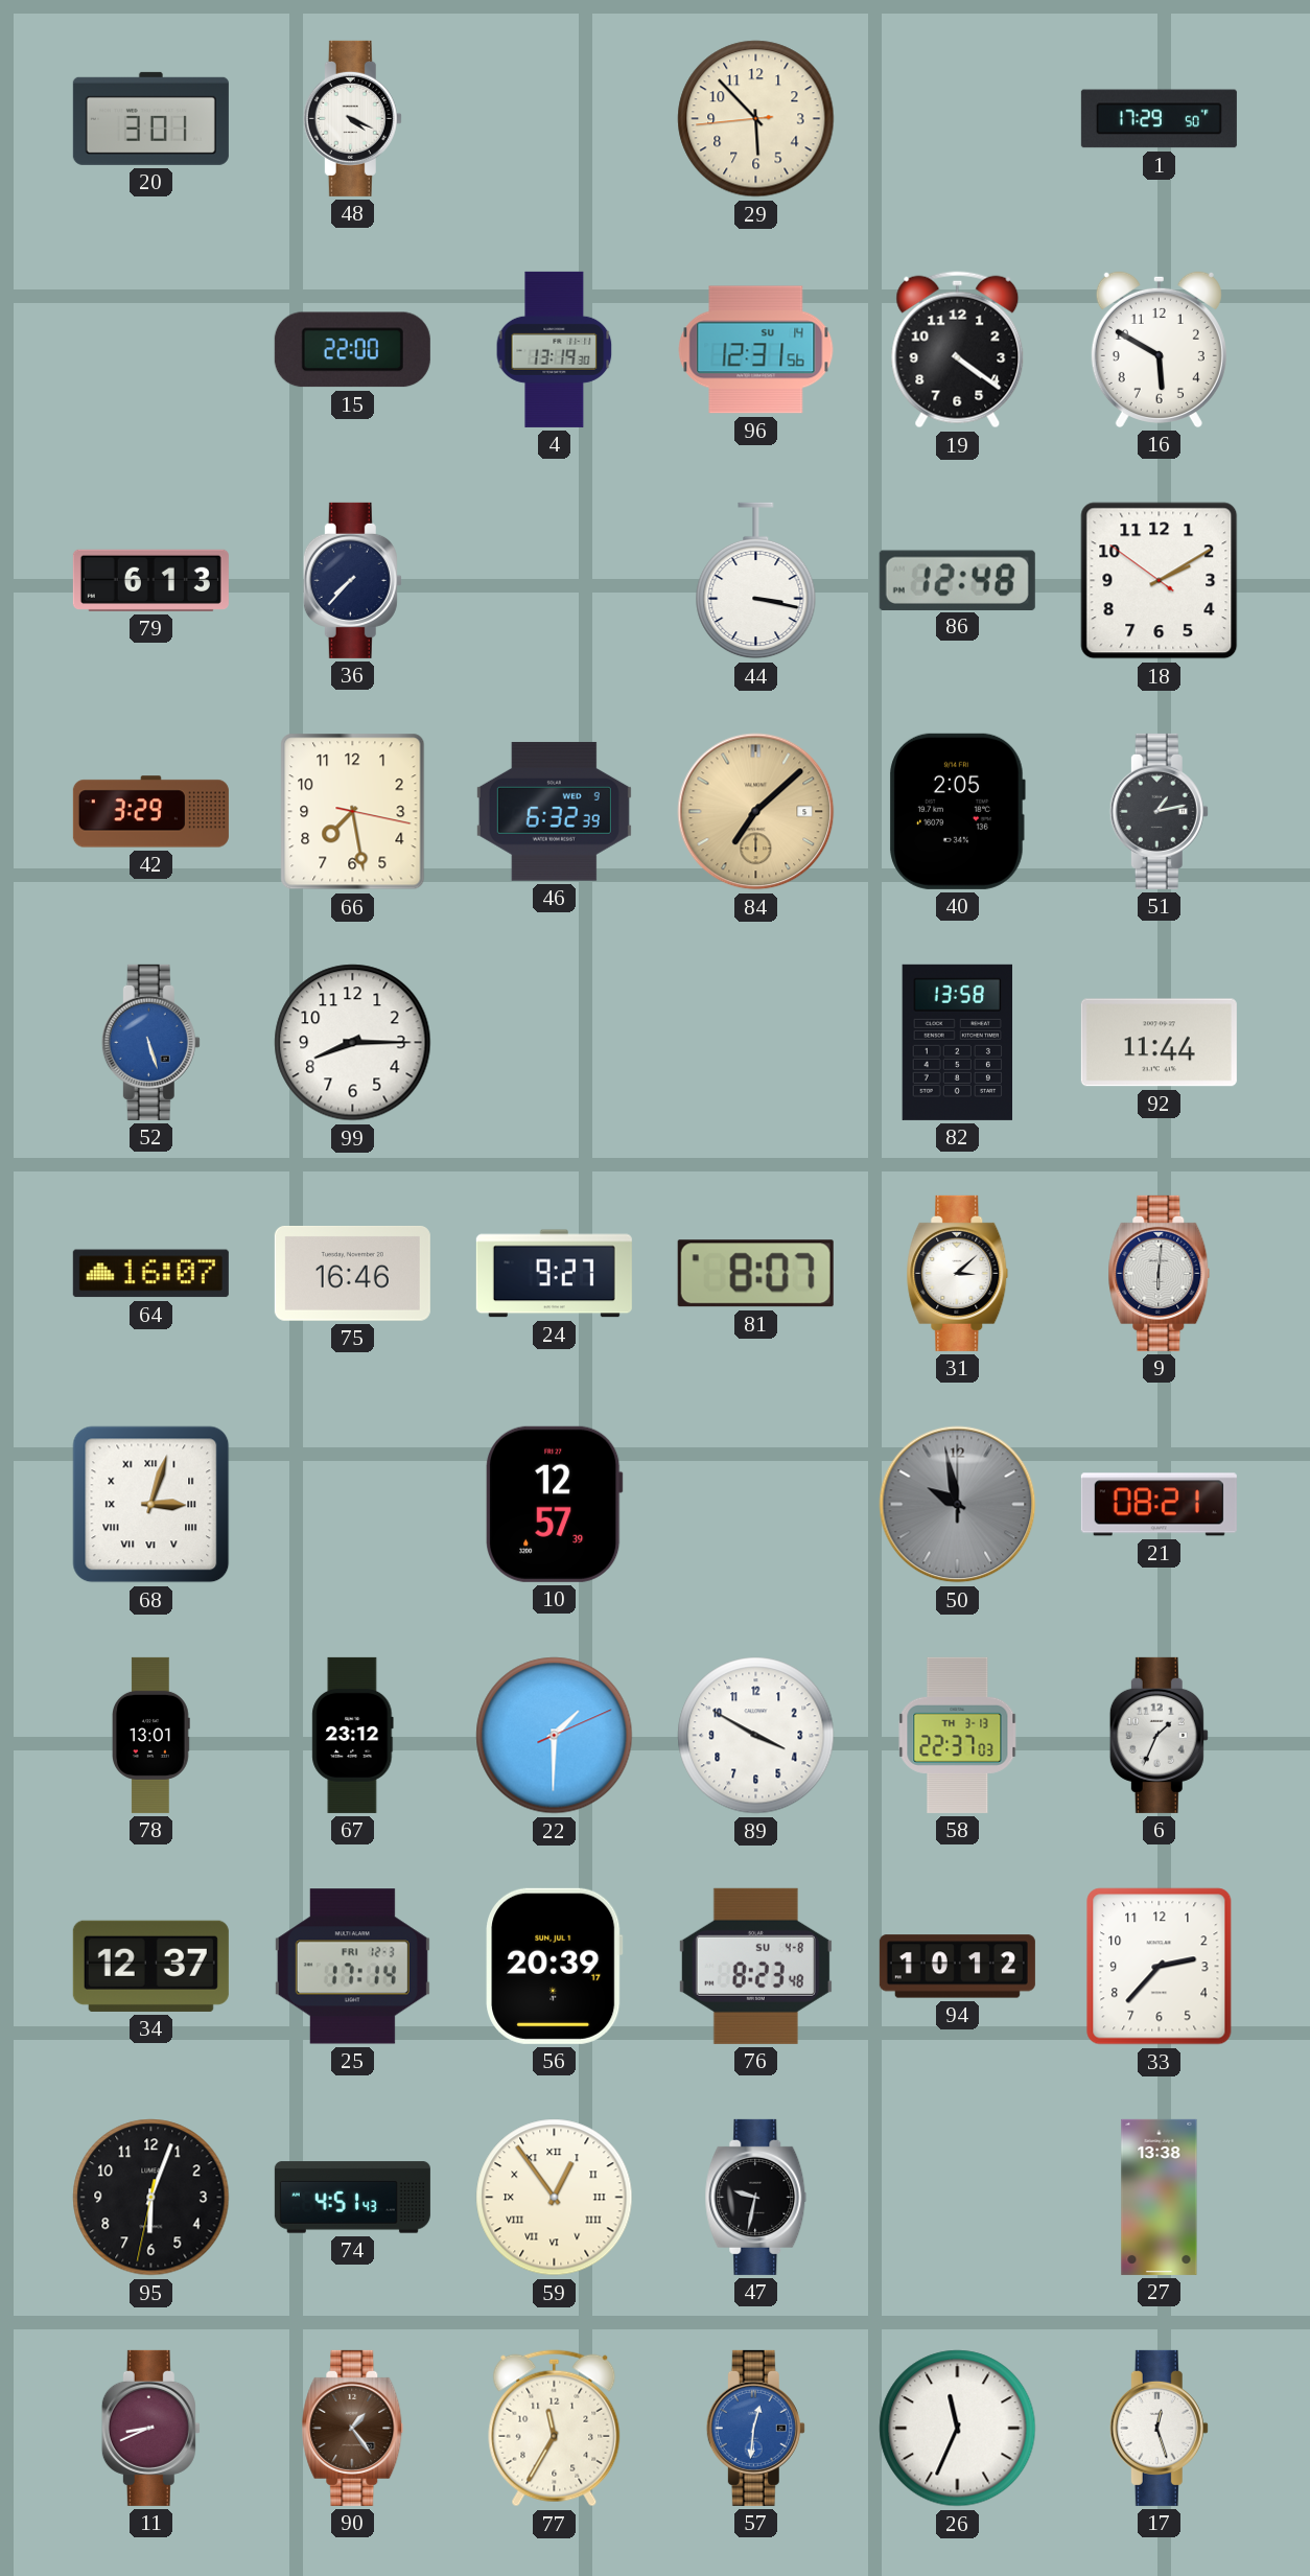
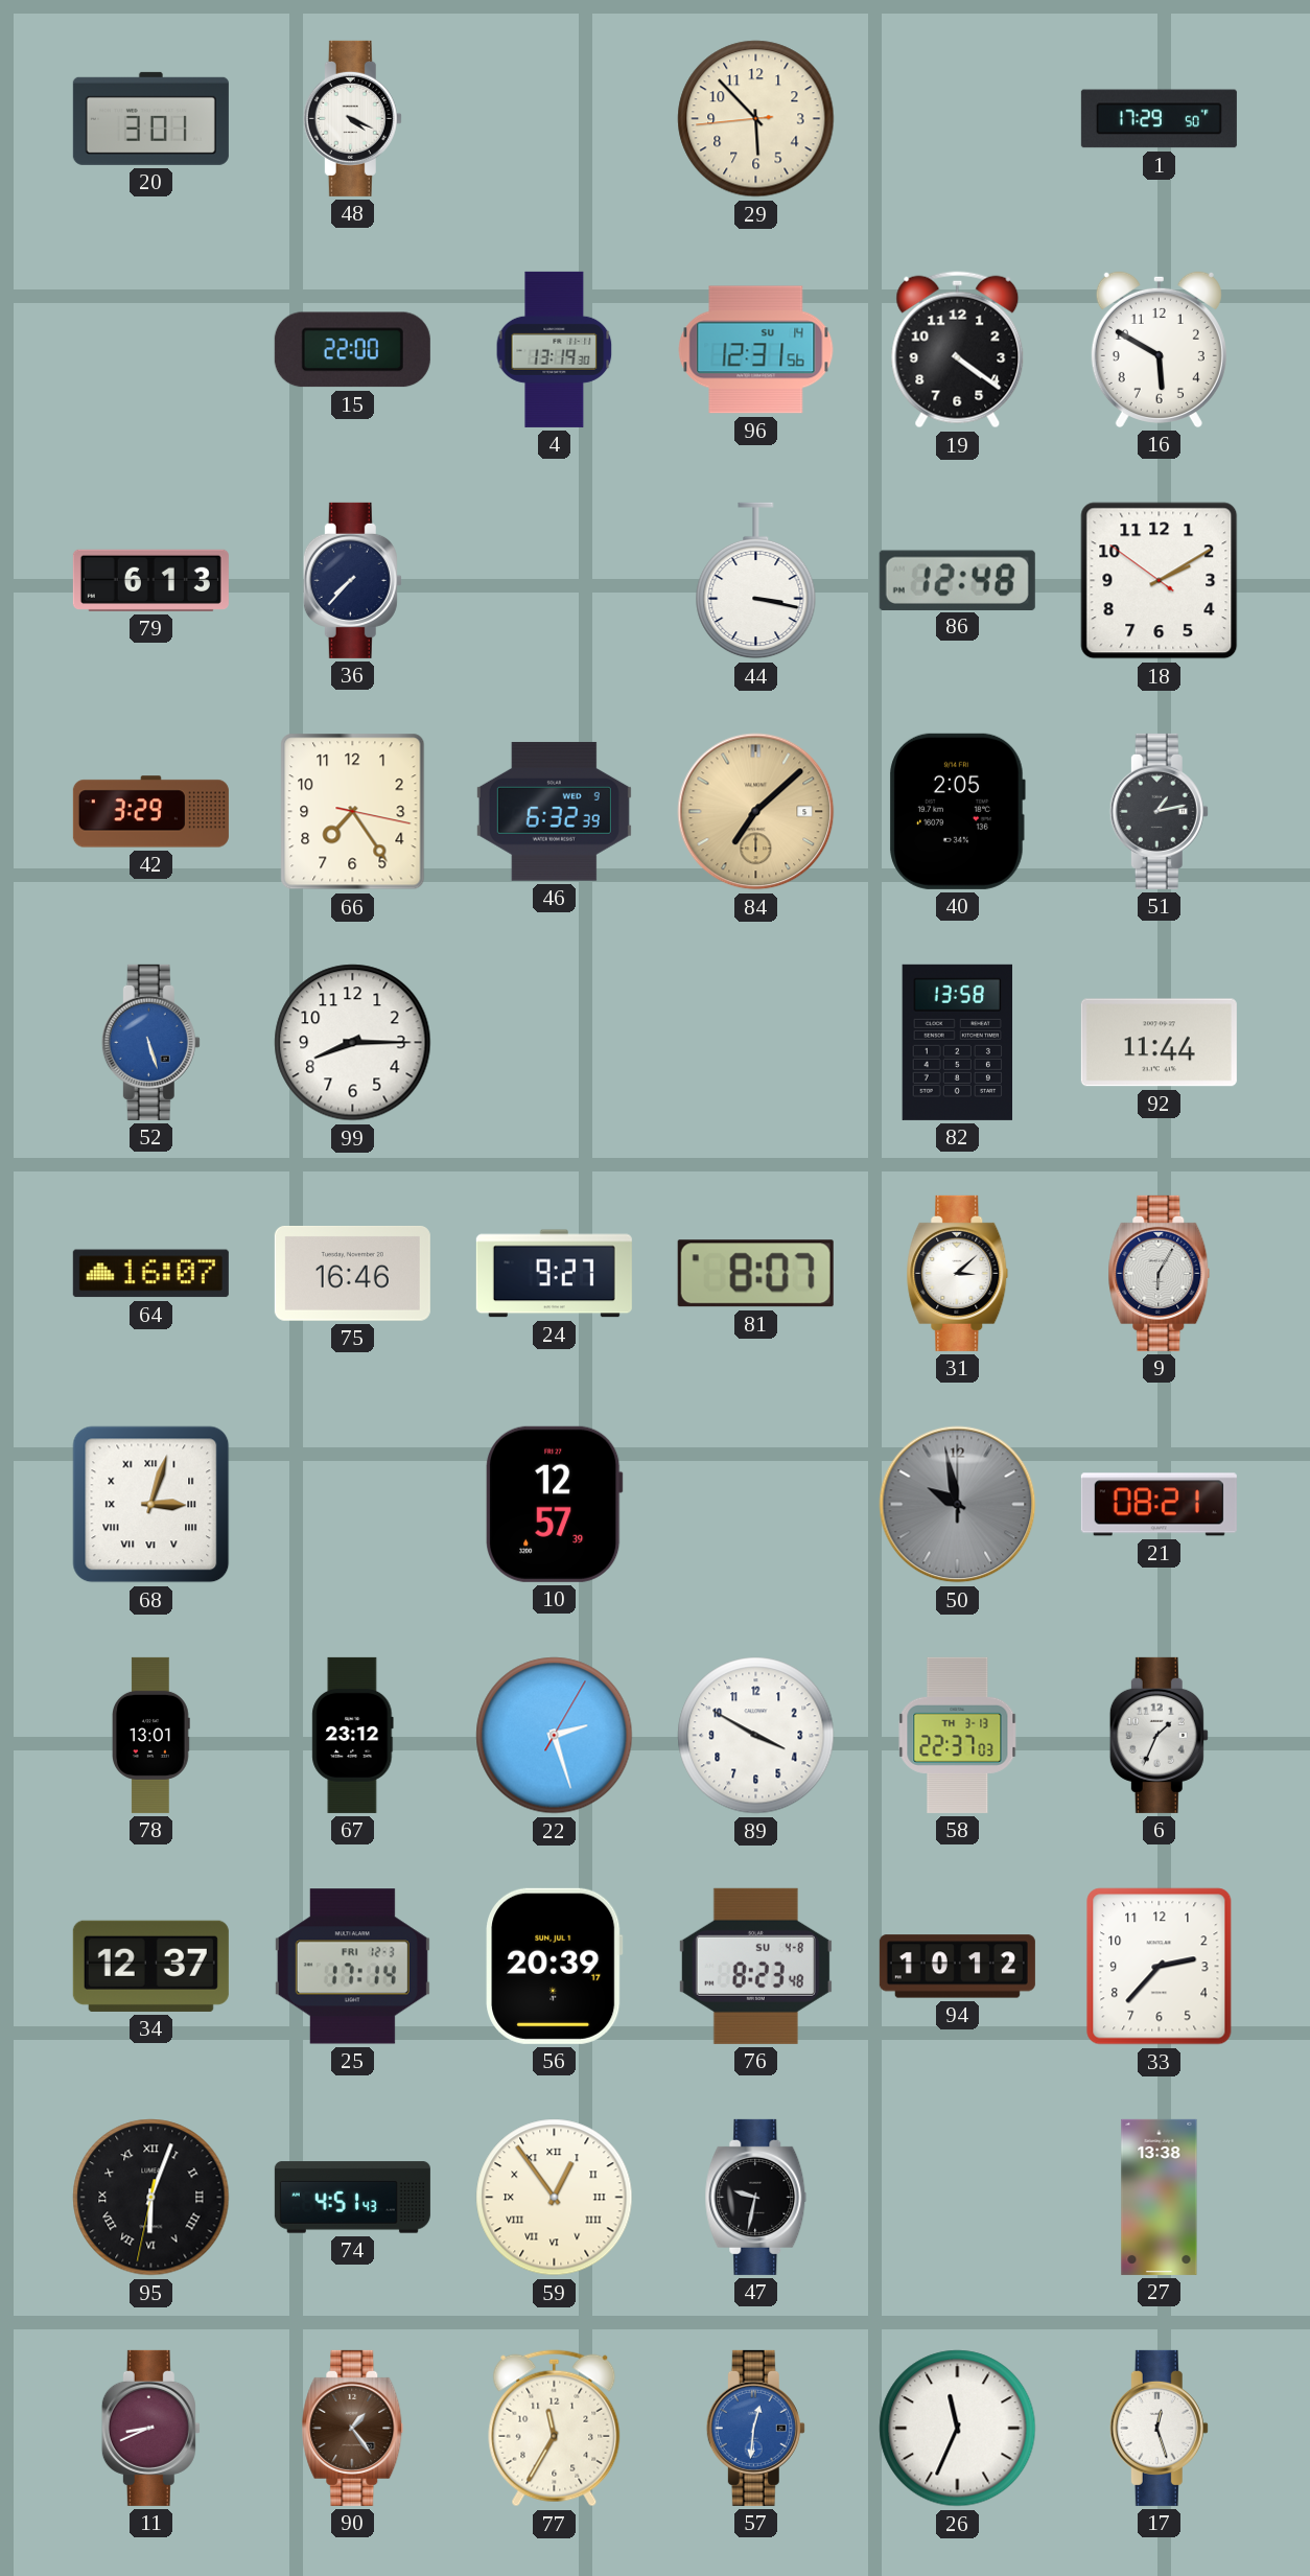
66: 7:28 -> 7:24
9: 6:01 -> 6:05
22: 1:30 -> 2:27
95 numerals: Arabic -> Roman
